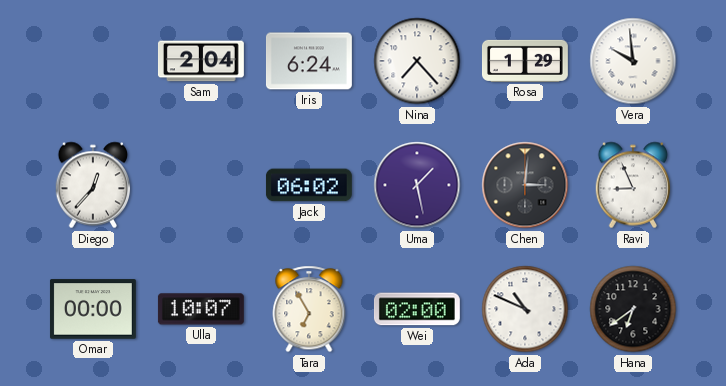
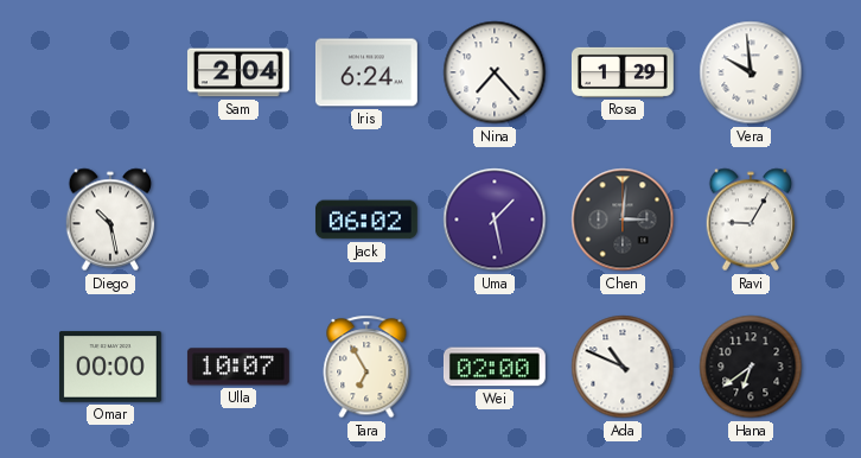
Diego: 12:37 -> 10:28
Ravi: 8:56 -> 9:05
